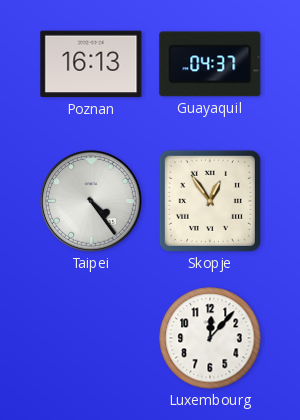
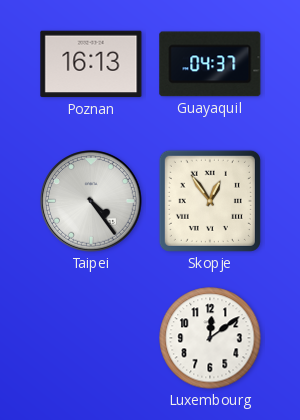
Luxembourg: 12:07 -> 12:09
